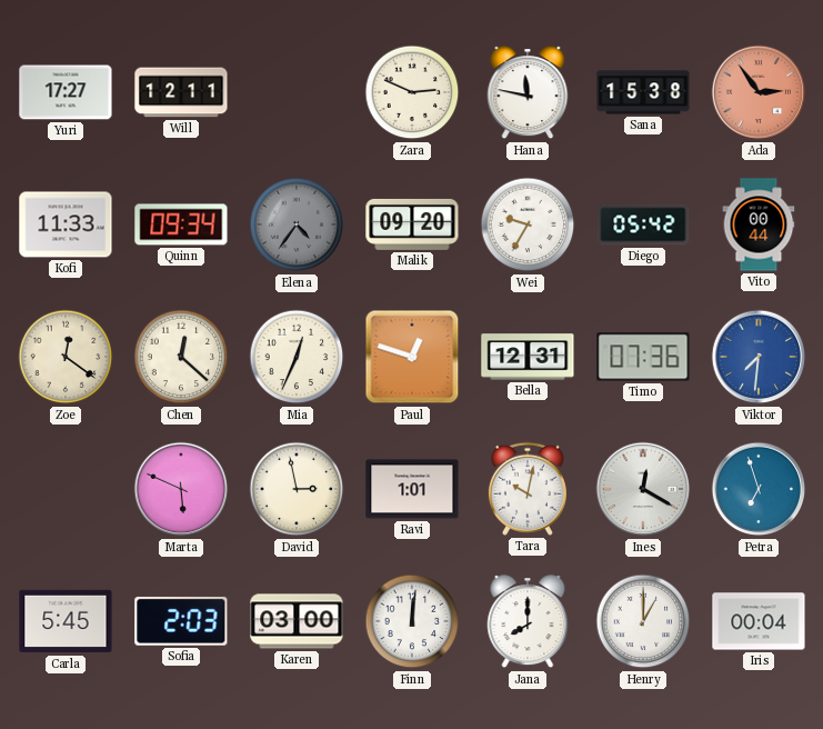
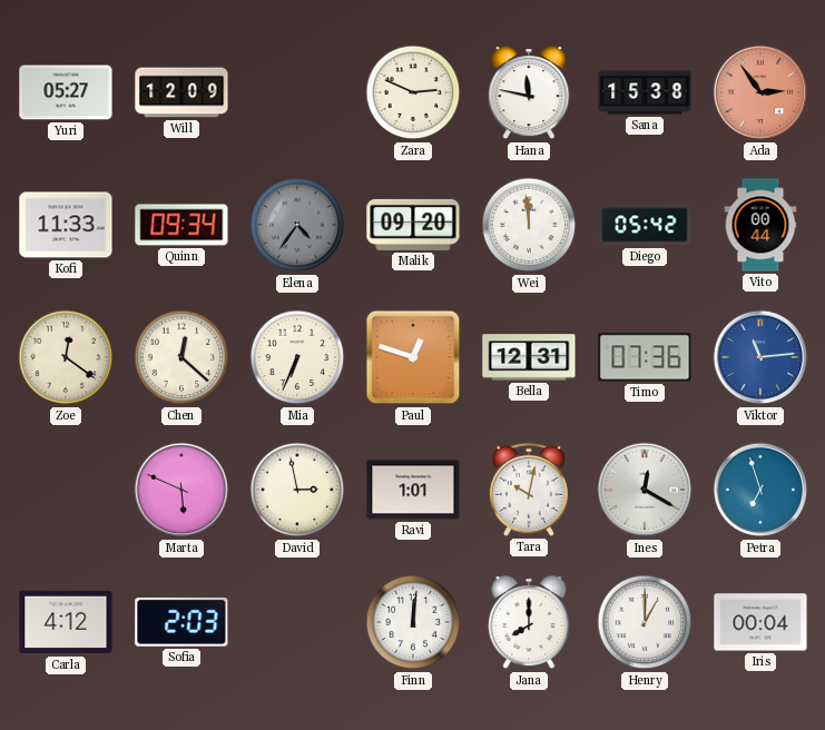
Yuri: 17:27 -> 05:27
Will: 12:11 -> 12:09
Wei: 9:35 -> 11:59
Mia: 12:34 -> 6:34
Viktor: 7:31 -> 11:14
Carla: 5:45 -> 4:12
Karen: 03:00 -> none
